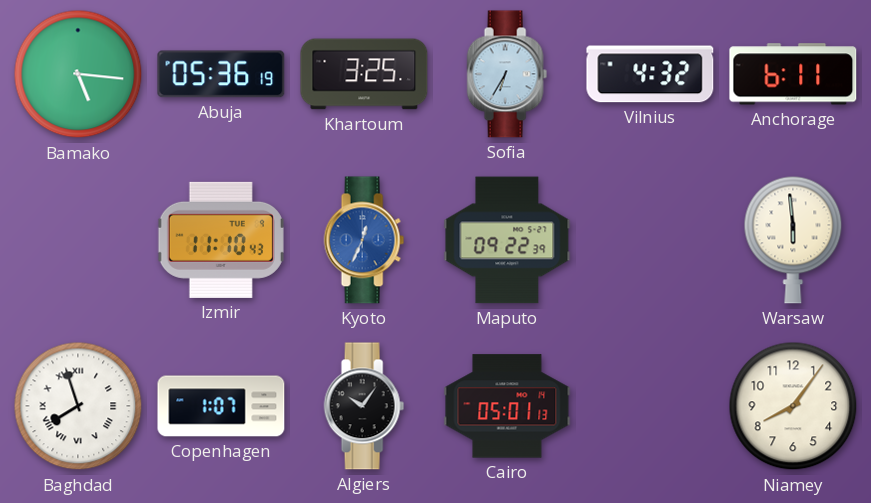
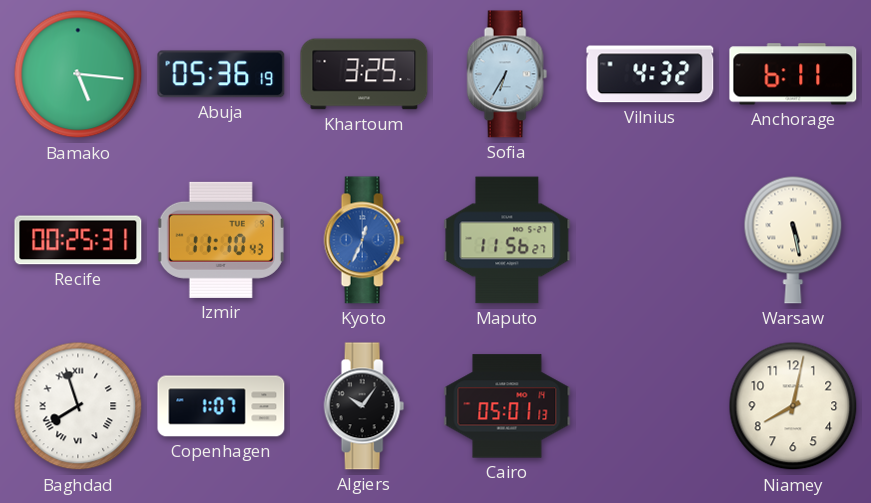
Recife: none -> 00:25
Maputo: 09:22 -> 11:56
Warsaw: 5:59 -> 5:28
Niamey: 8:06 -> 8:02
